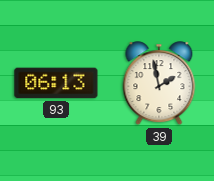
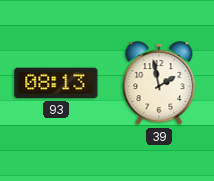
93: 06:13 -> 08:13
